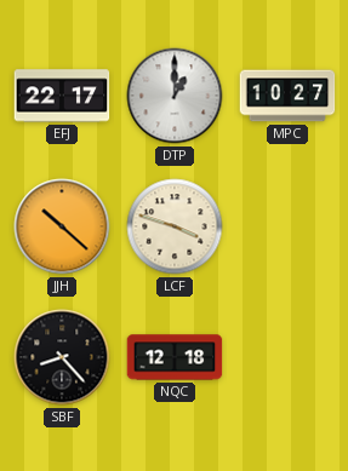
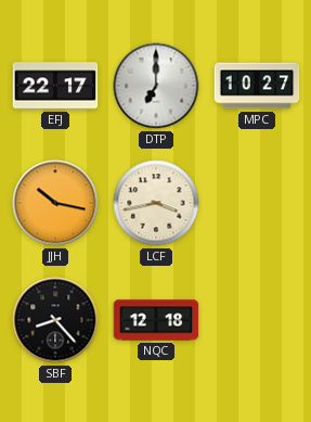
DTP: 1:00 -> 7:00
JJH: 10:22 -> 10:17
LCF: 3:48 -> 3:43
